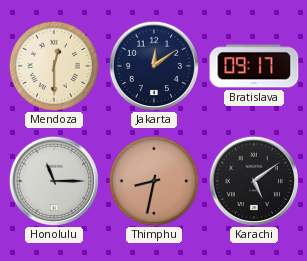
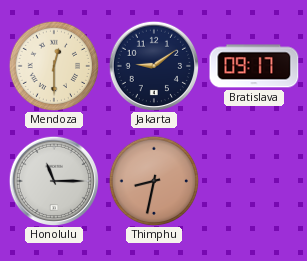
Jakarta: 12:09 -> 9:09
Karachi: 5:09 -> none
